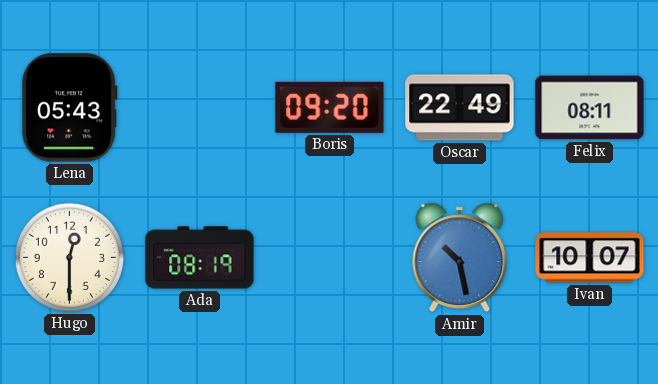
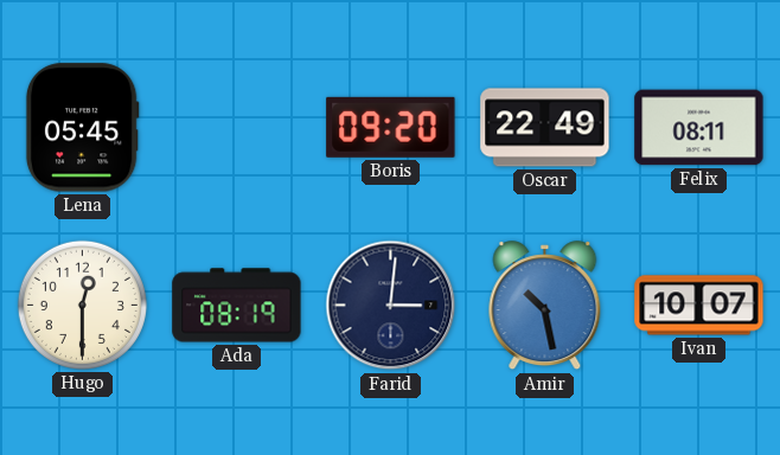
Lena: 05:43 -> 05:45
Farid: none -> 3:01
